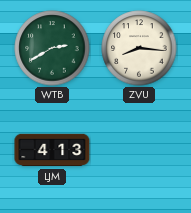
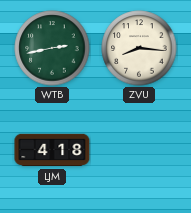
WTB: 2:40 -> 2:43
LJM: 4:13 -> 4:18
